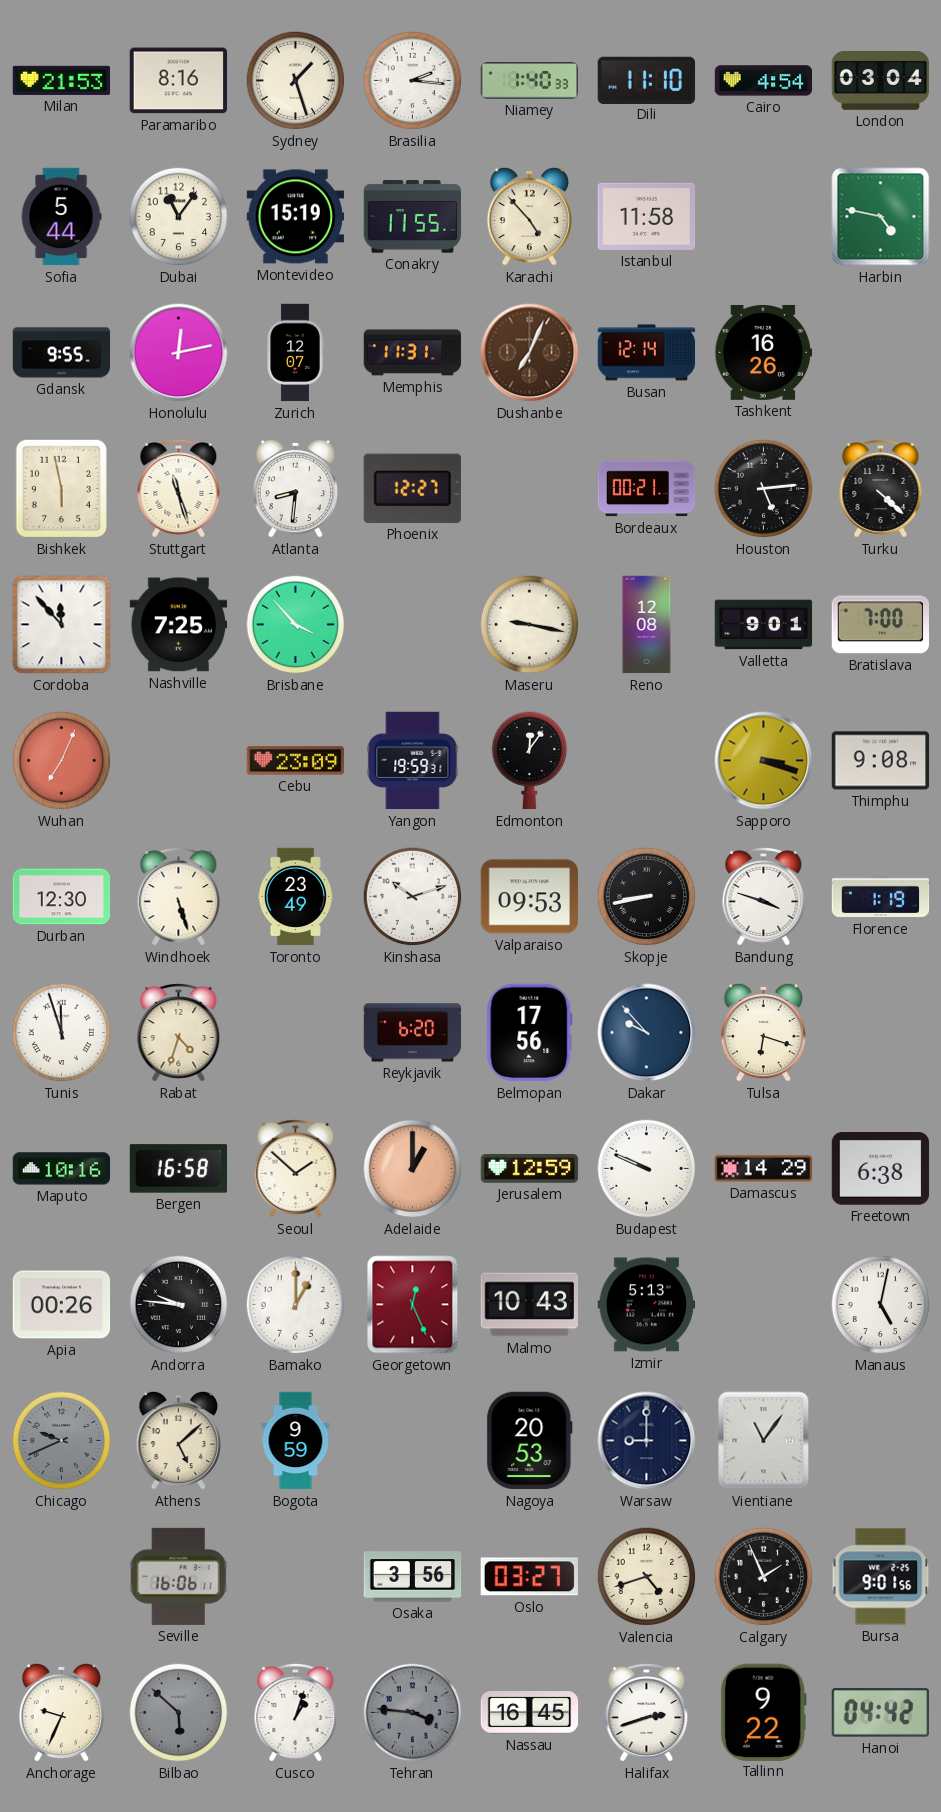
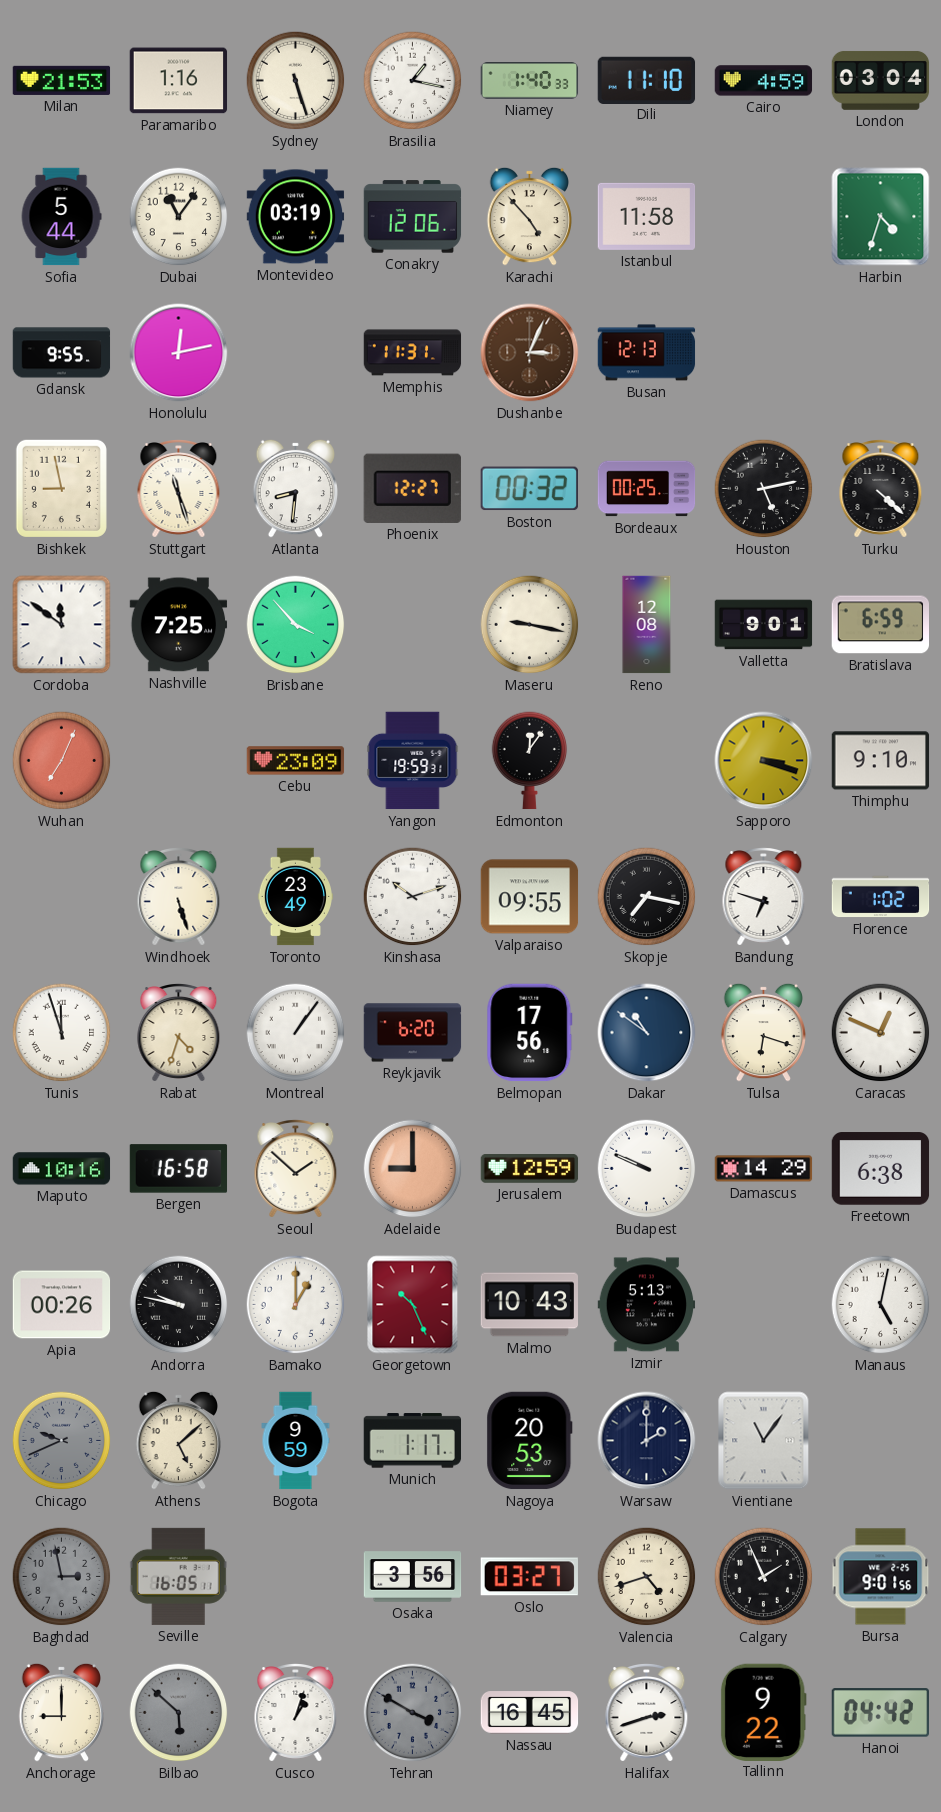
Paramaribo: 8:16 -> 1:16
Sydney: 1:27 -> 5:27
Brasilia: 2:16 -> 1:17
Cairo: 4:54 -> 4:59
Montevideo: 15:19 -> 03:19
Conakry: 11:55 -> 12:06
Harbin: 4:47 -> 4:33
Zurich: 12:07 -> none
Dushanbe: 7:04 -> 3:04
Busan: 12:14 -> 12:13
Tashkent: 16:26 -> none
Bishkek: 5:58 -> 8:58
Boston: none -> 00:32
Bordeaux: 00:21 -> 00:25
Houston: 5:14 -> 5:13
Cordoba: 11:53 -> 11:51
Bratislava: 7:00 -> 6:59
Thimphu: 9:08 -> 9:10
Durban: 12:30 -> none
Valparaiso: 09:53 -> 09:55
Skopje: 8:43 -> 7:17
Bandung: 3:48 -> 6:48
Florence: 1:19 -> 1:02
Montreal: none -> 1:06
Dakar: 9:53 -> 10:51
Caracas: none -> 12:49
Adelaide: 1:00 -> 9:00
Andorra: 9:46 -> 9:47
Georgetown: 12:26 -> 10:26
Munich: none -> 1:17
Warsaw: 9:00 -> 2:00
Baghdad: none -> 2:58
Seville: 16:06 -> 16:05
Anchorage: 9:34 -> 9:00
Tehran: 3:46 -> 3:50
